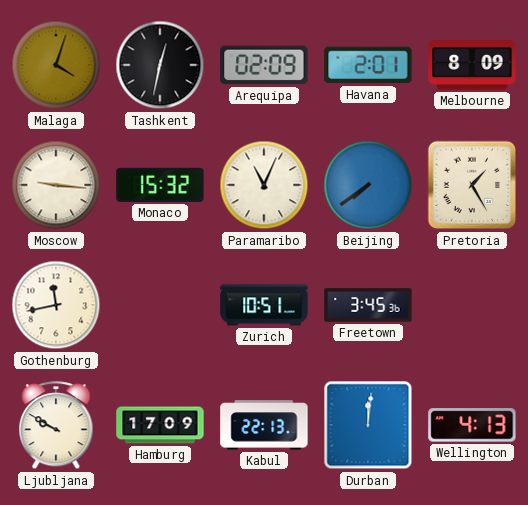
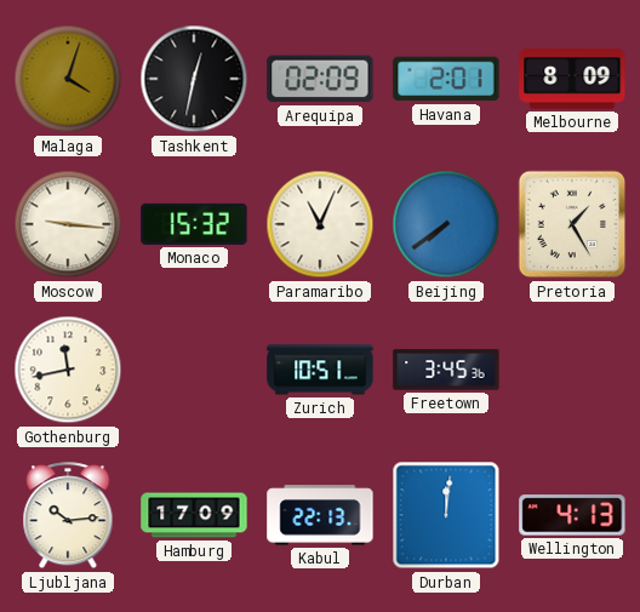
Ljubljana: 9:50 -> 10:14
